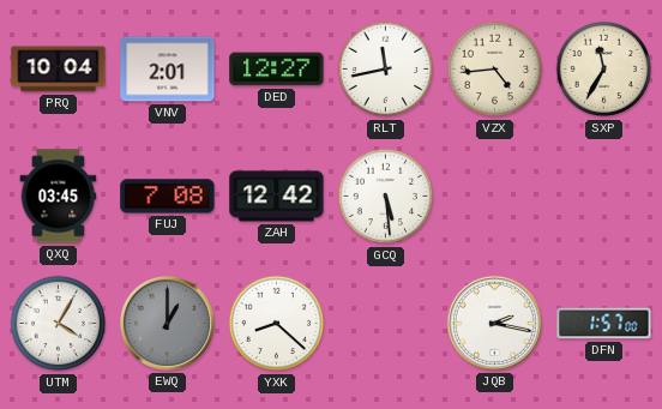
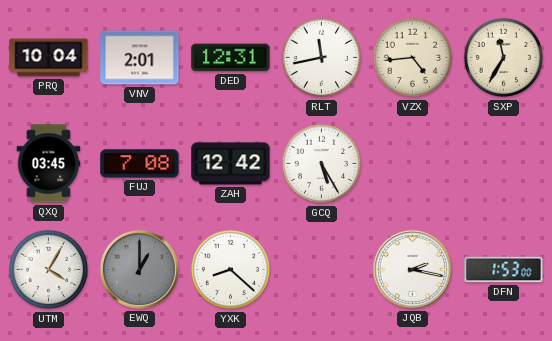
DED: 12:27 -> 12:31
GCQ: 5:29 -> 5:25
DFN: 1:57 -> 1:53
